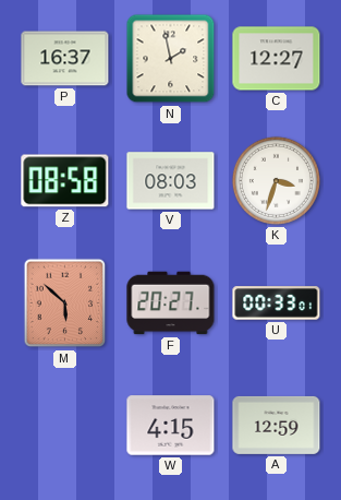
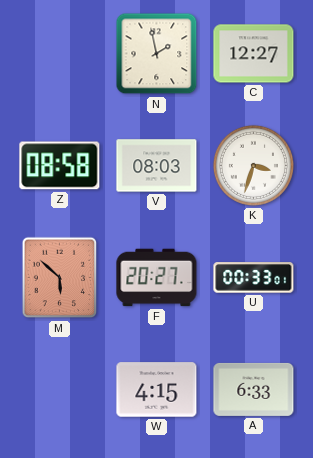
P: 16:37 -> none
A: 12:59 -> 6:33
